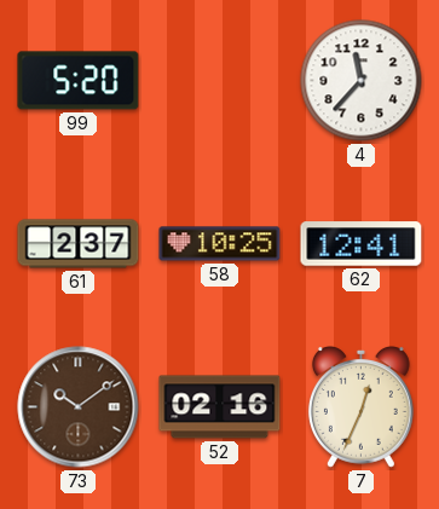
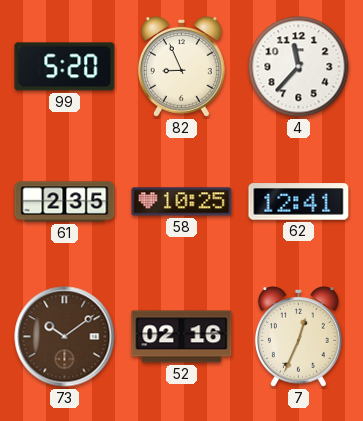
82: none -> 8:56
61: 2:37 -> 2:35
